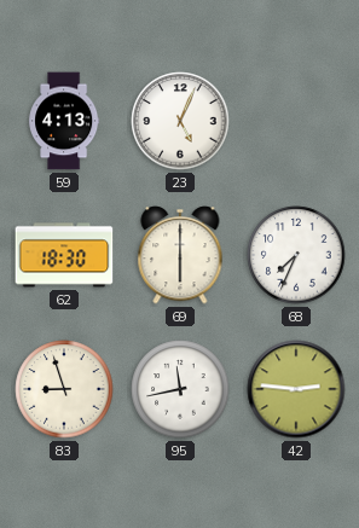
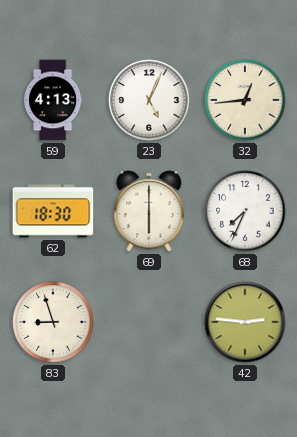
32: none -> 12:44
95: 11:43 -> none
